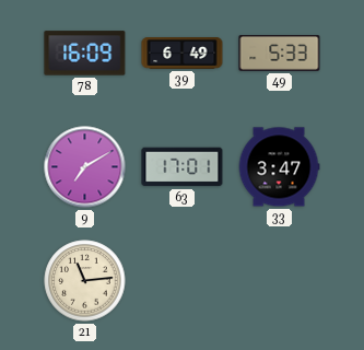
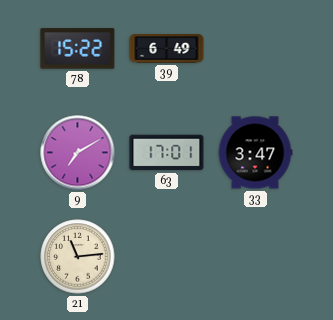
78: 16:09 -> 15:22
49: 5:33 -> none
